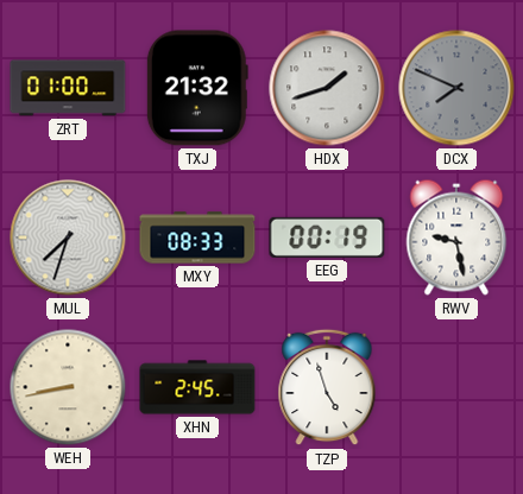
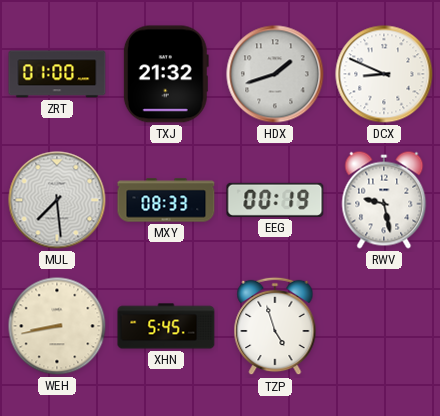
DCX: 7:49 -> 8:49
DCX dial: grey -> white
MUL: 7:33 -> 7:29
XHN: 2:45 -> 5:45
